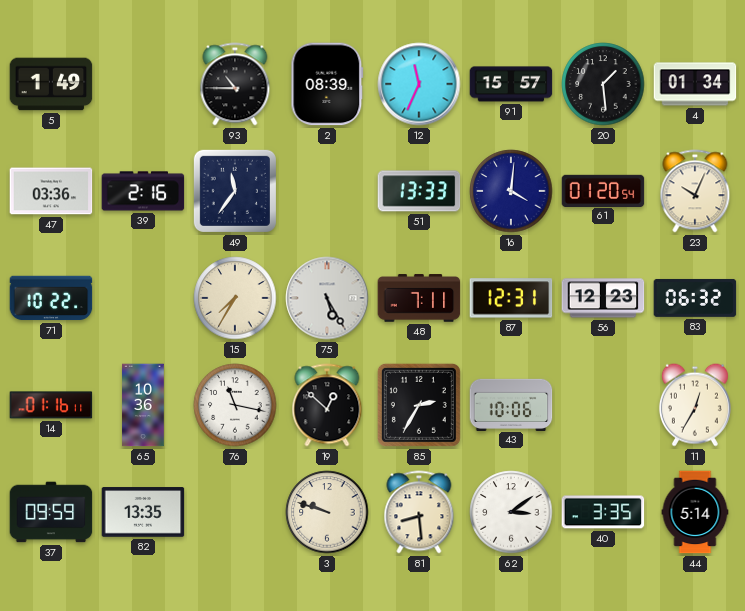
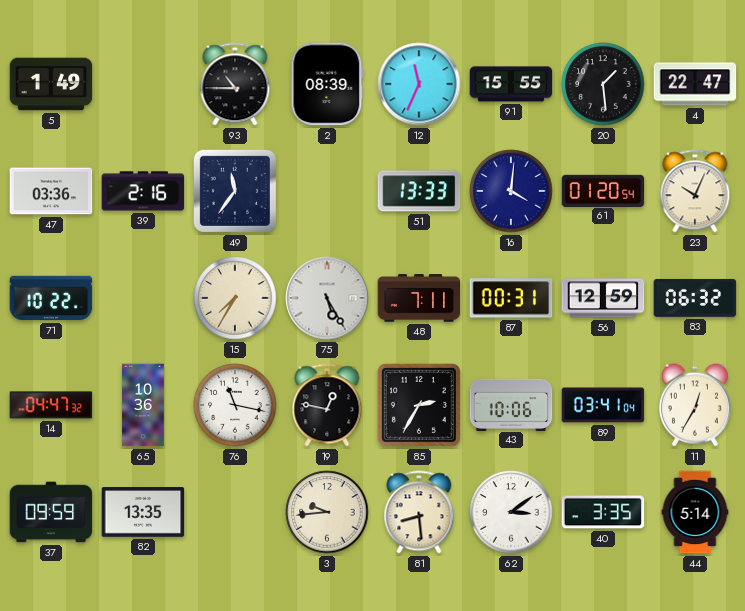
91: 15:57 -> 15:55
4: 01:34 -> 22:47
87: 12:31 -> 00:31
56: 12:23 -> 12:59
14: 01:16 -> 04:47
19: 12:52 -> 12:47
89: none -> 03:41
3: 9:48 -> 9:44
